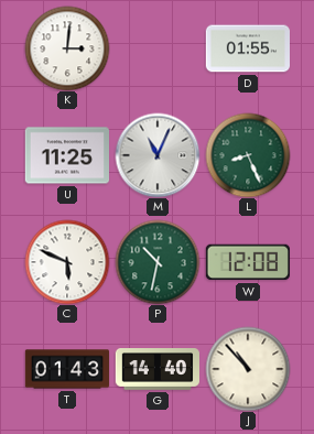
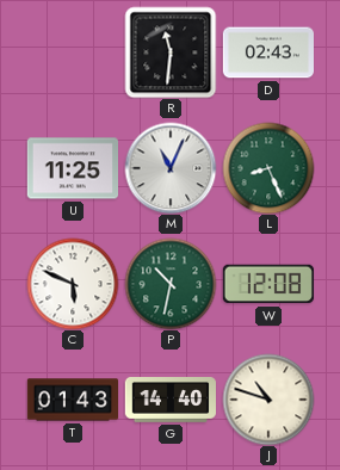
K: 3:01 -> none
R: none -> 11:31
D: 01:55 -> 02:43
J: 10:53 -> 10:48
